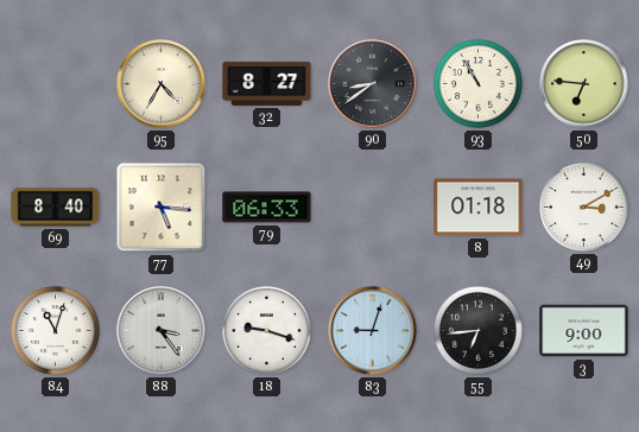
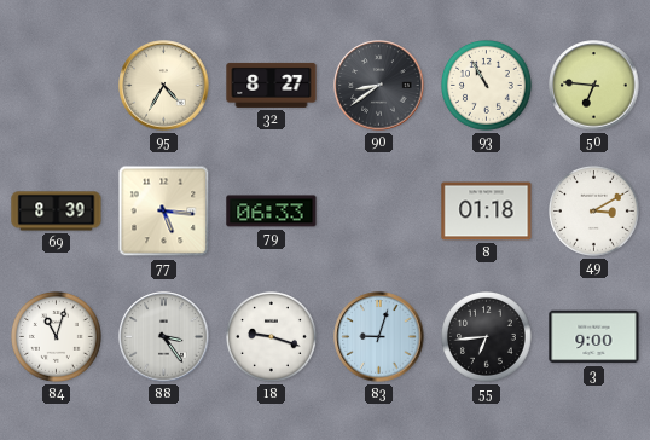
69: 8:40 -> 8:39
